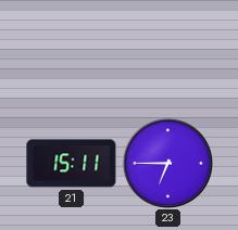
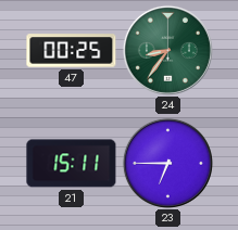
47: none -> 00:25
24: none -> 8:36
